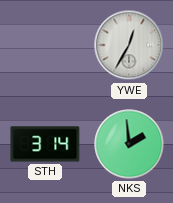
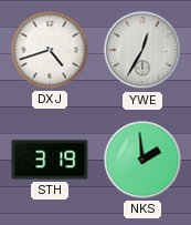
DXJ: none -> 4:42
STH: 3:14 -> 3:19
